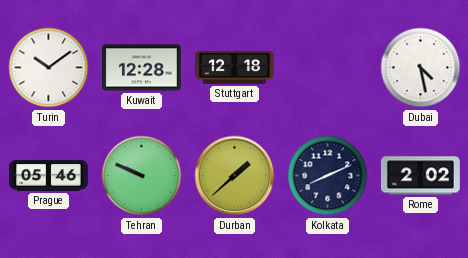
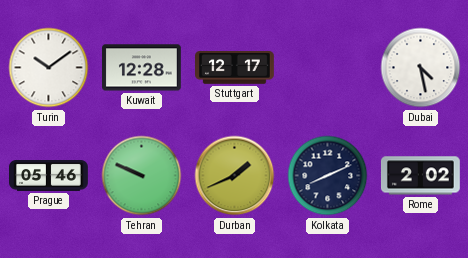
Stuttgart: 12:18 -> 12:17
Durban: 1:38 -> 1:41
